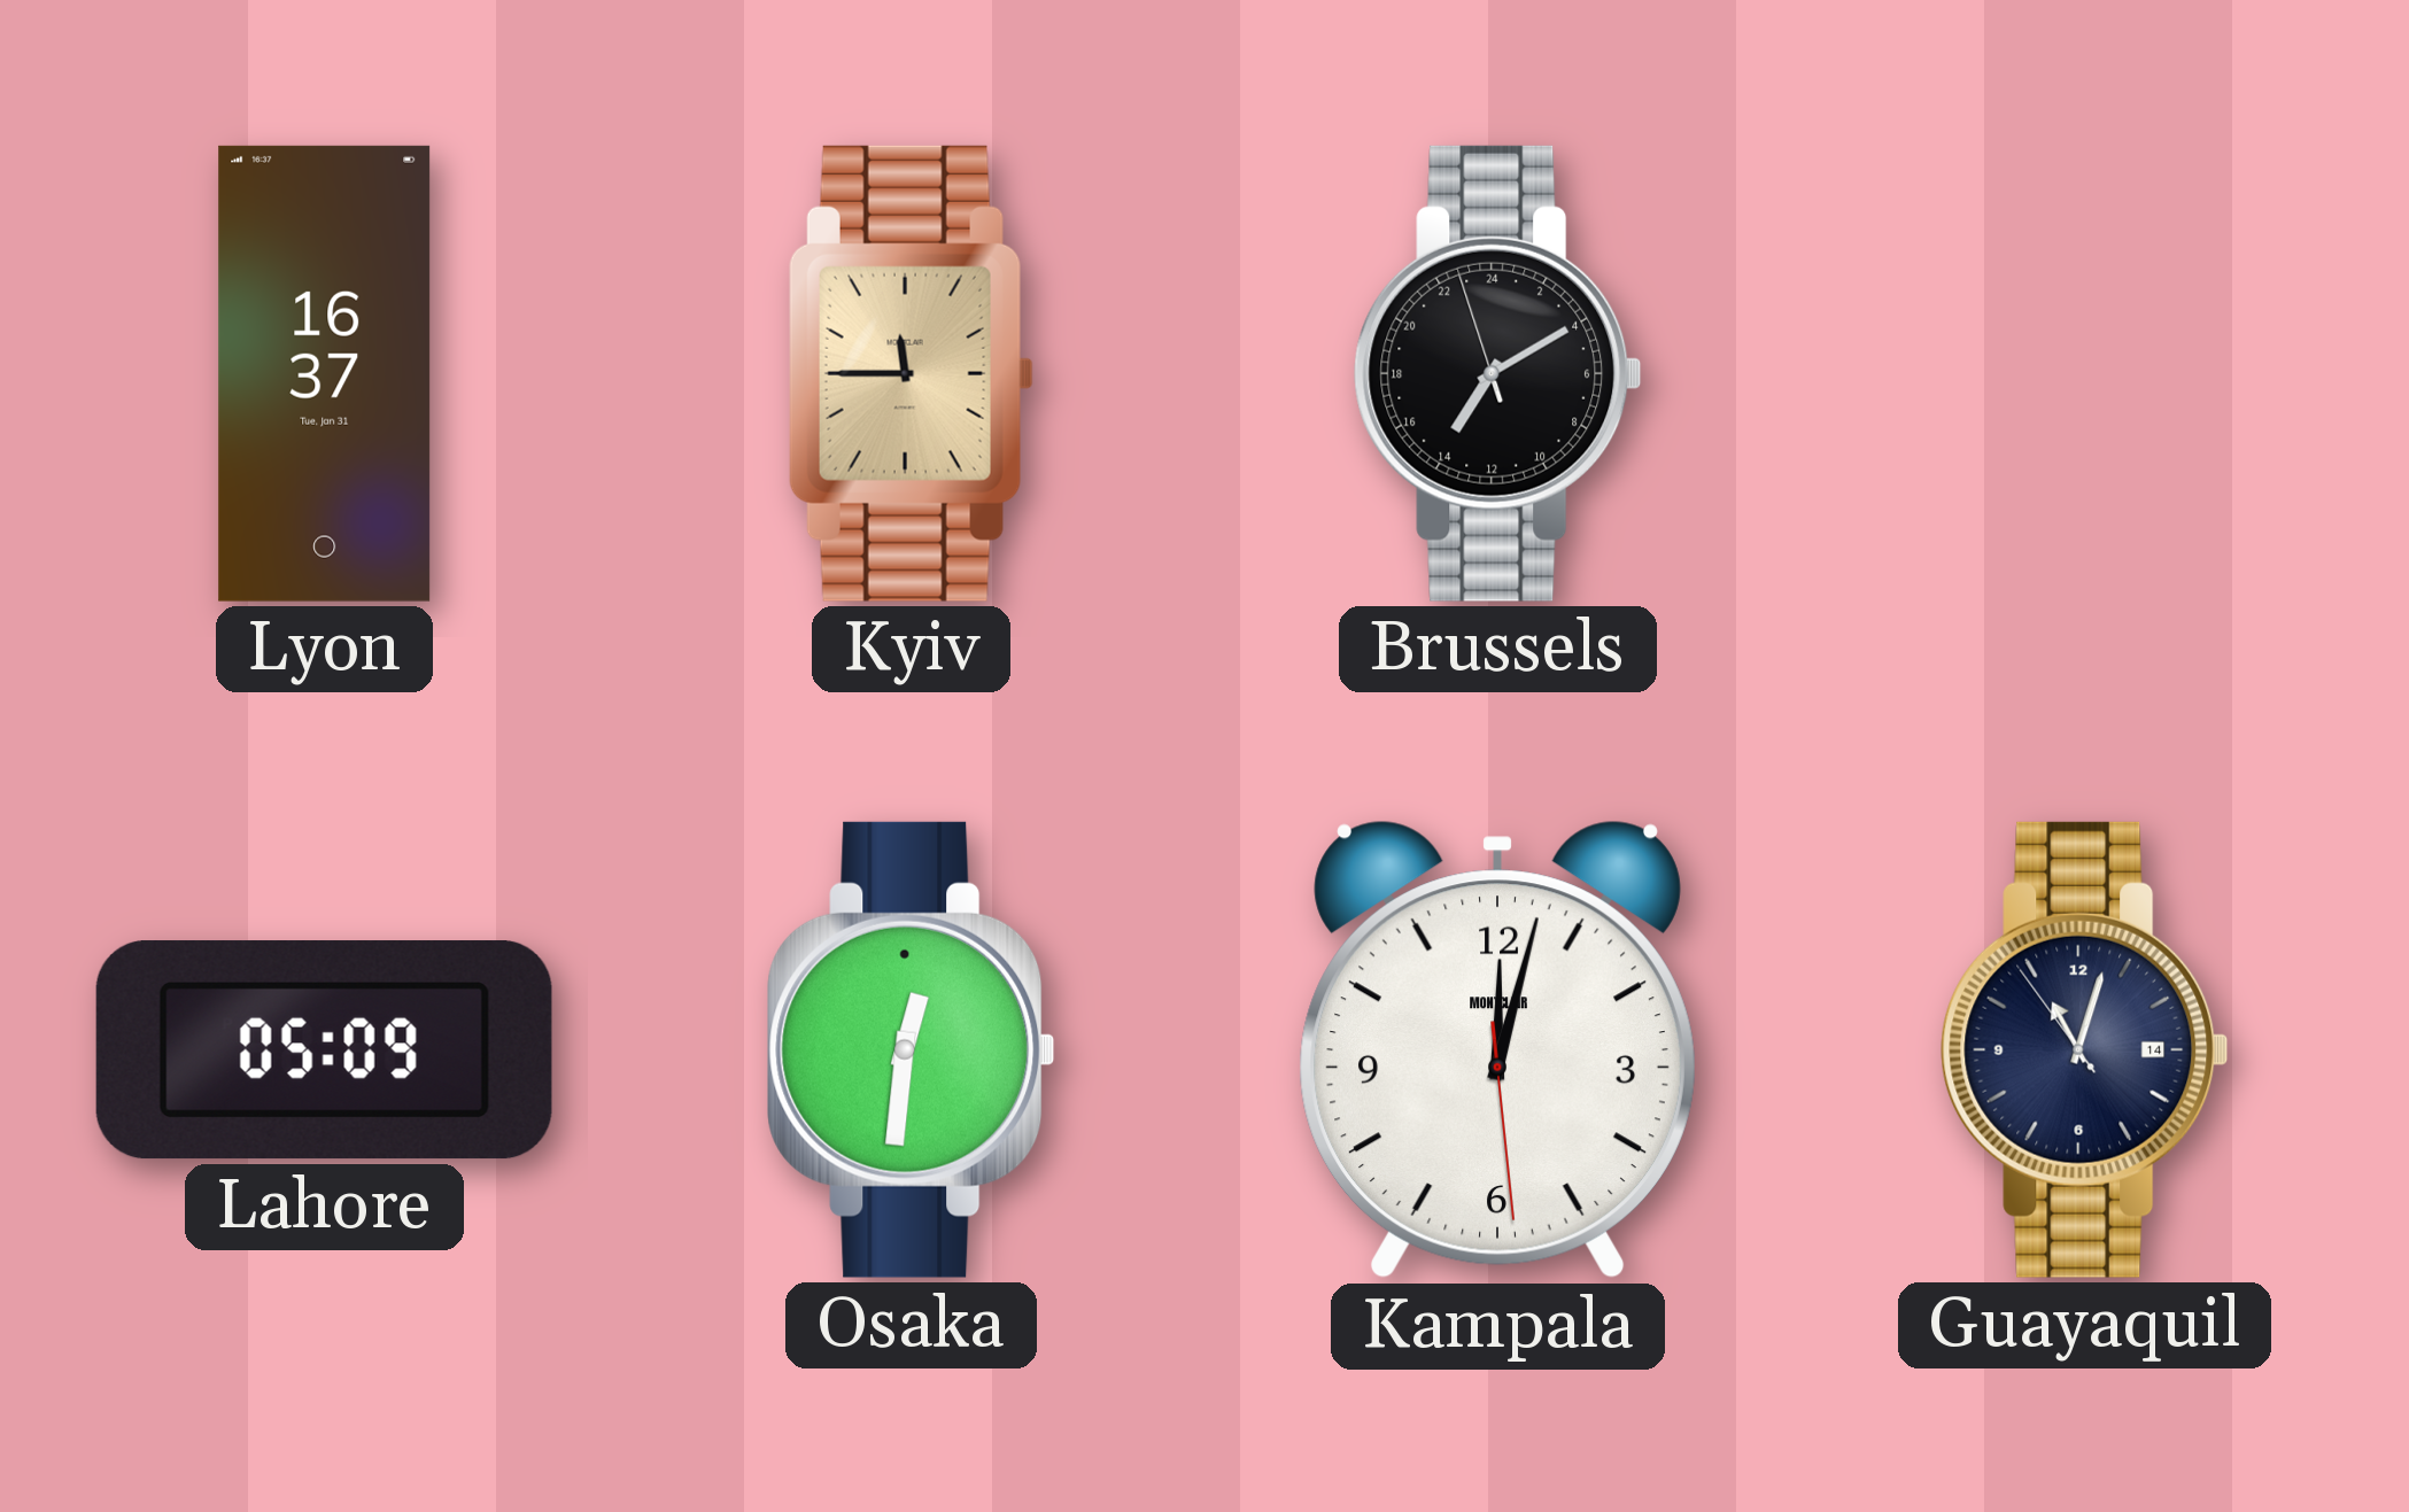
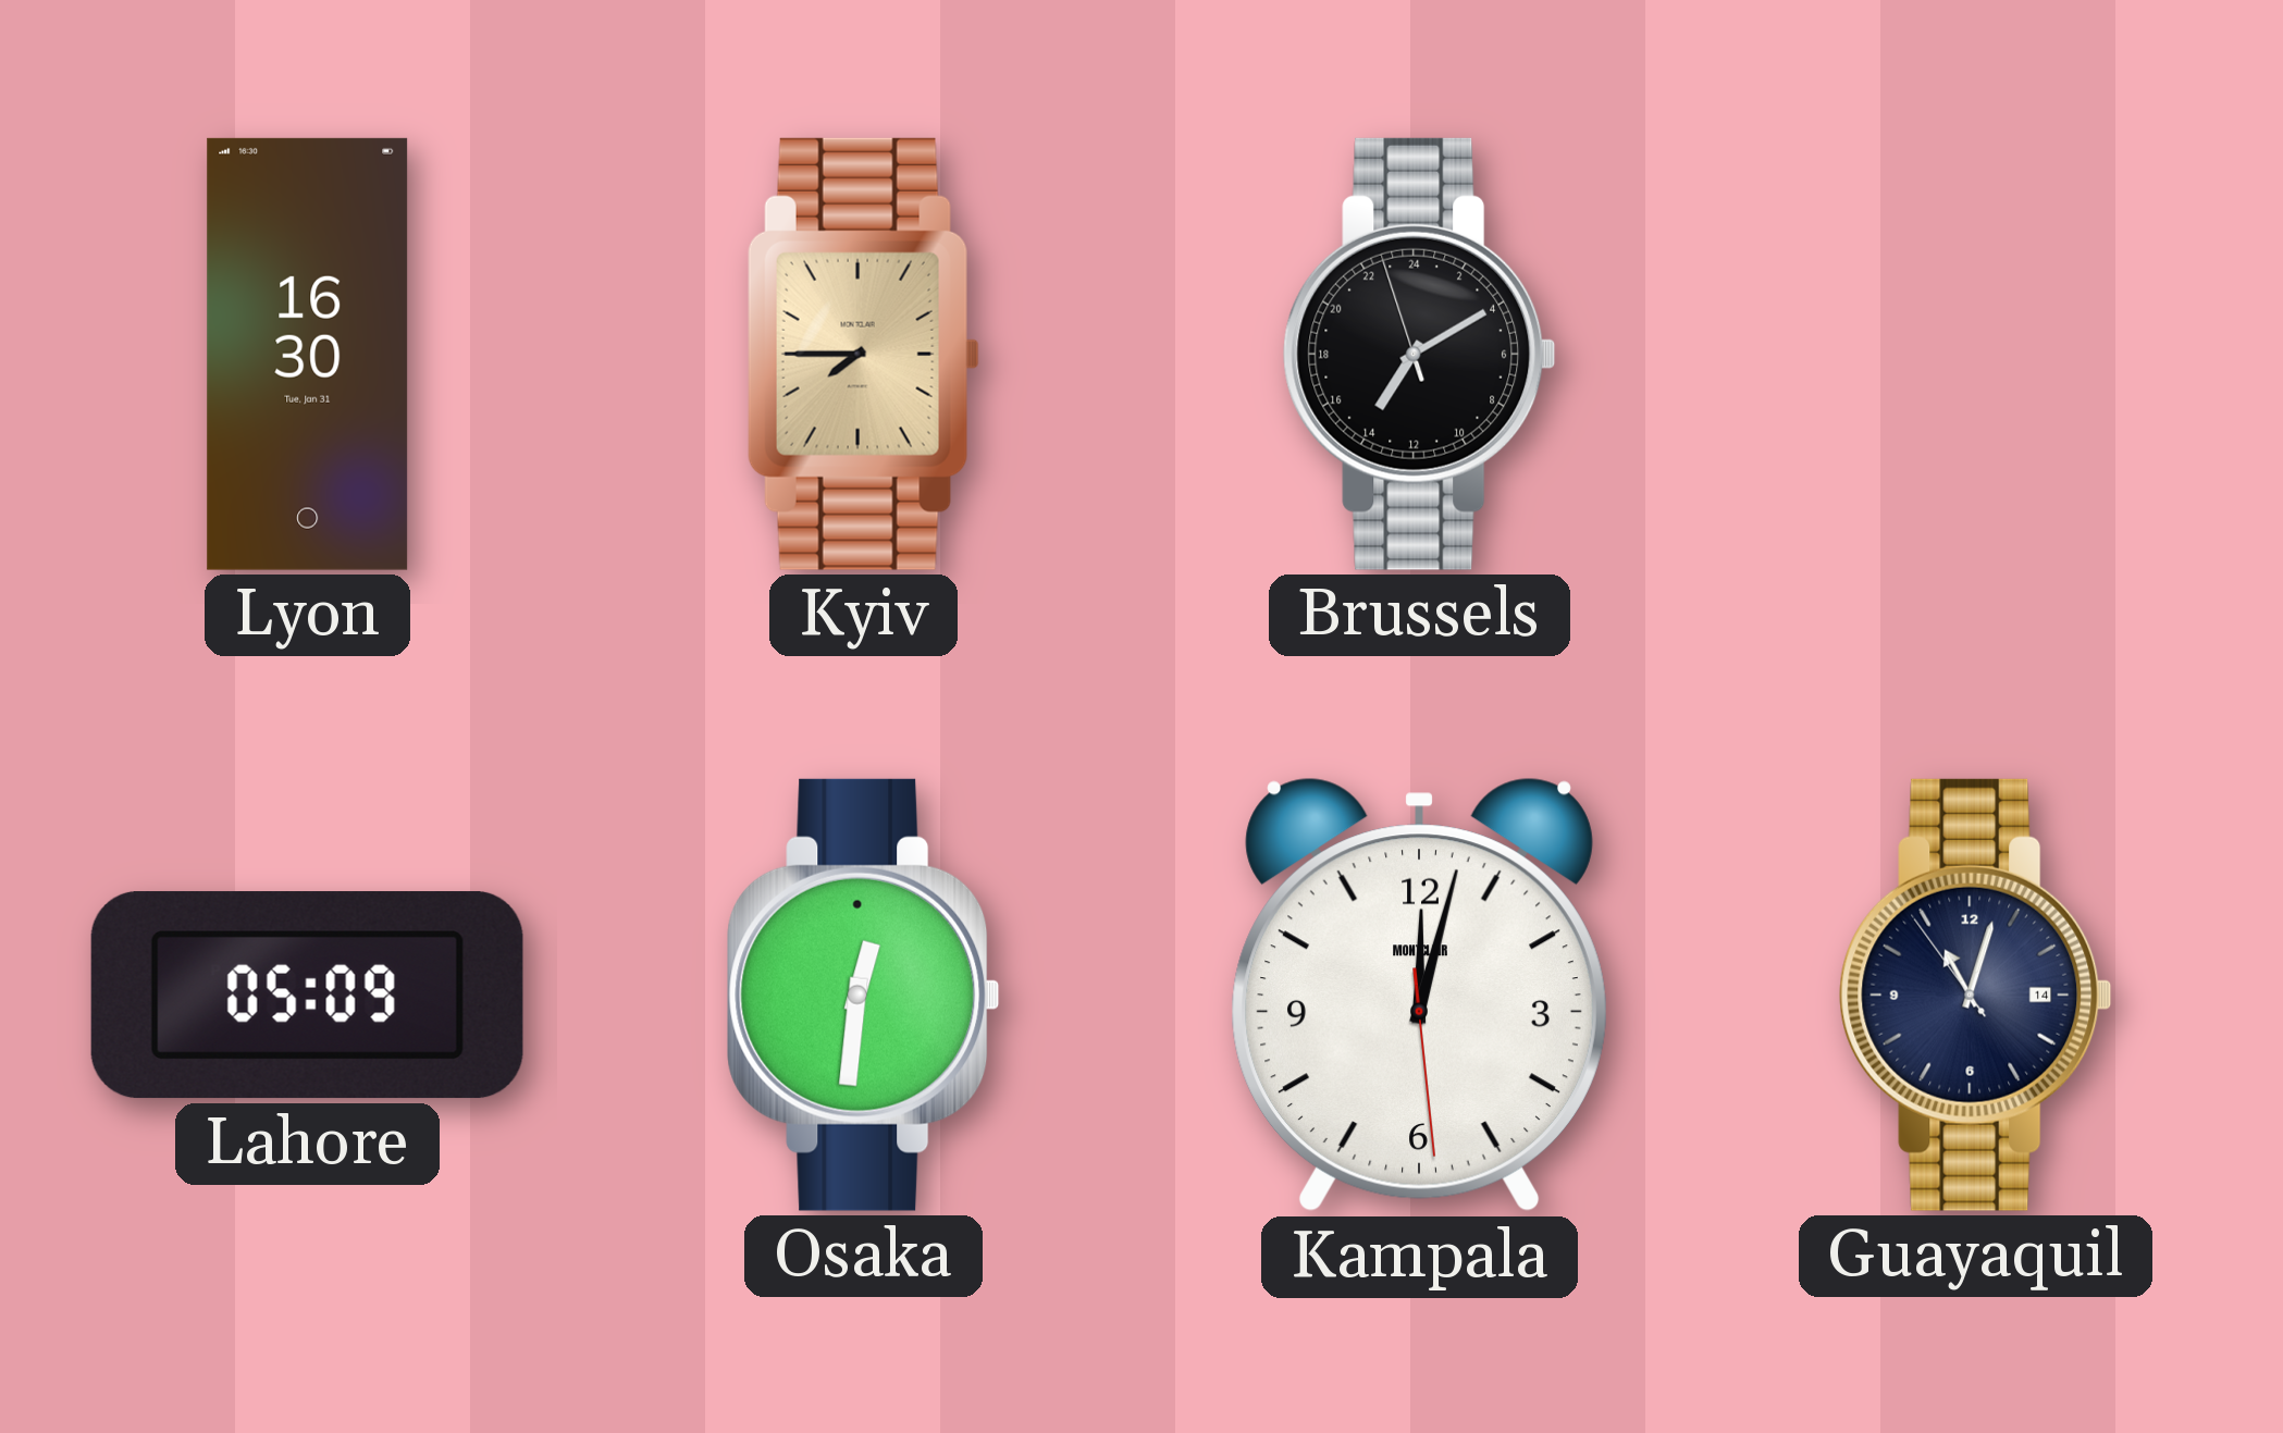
Lyon: 16:37 -> 16:30
Kyiv: 11:45 -> 7:45
